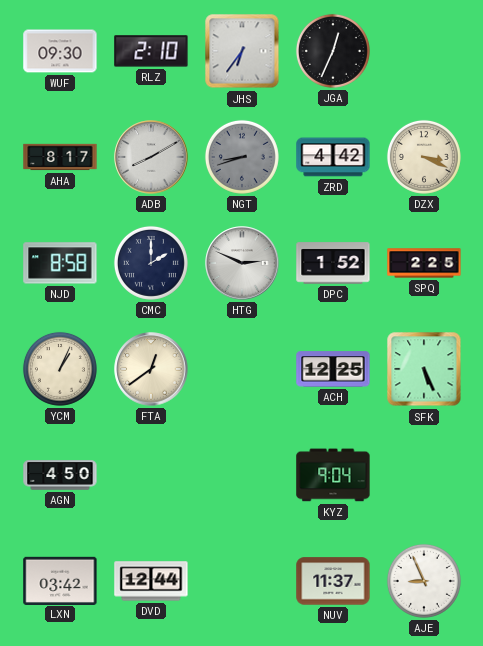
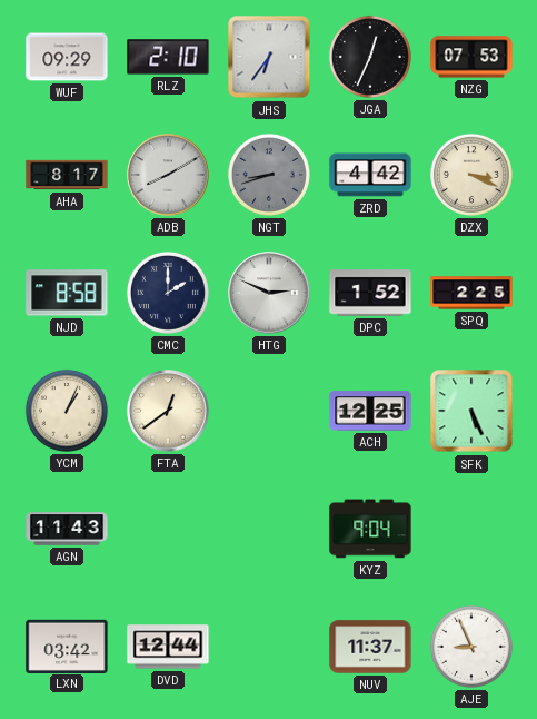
WUF: 09:30 -> 09:29
NZG: none -> 07:53
AGN: 4:50 -> 11:43
